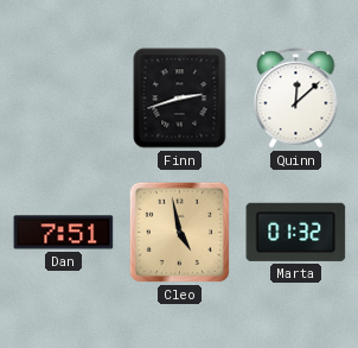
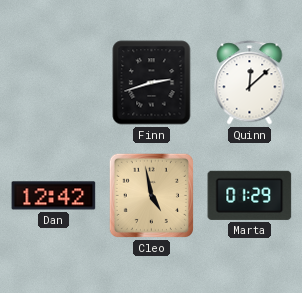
Dan: 7:51 -> 12:42
Marta: 01:32 -> 01:29
